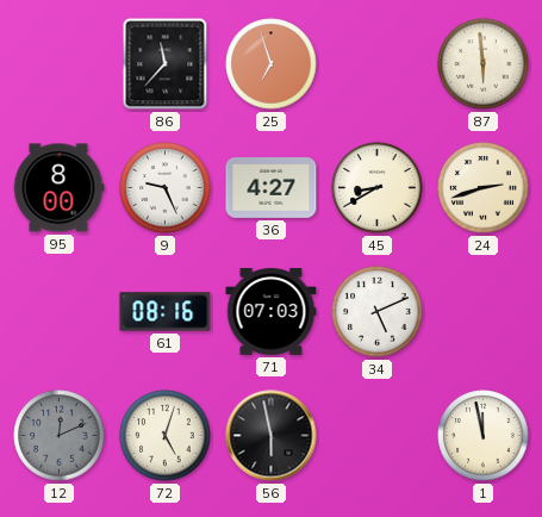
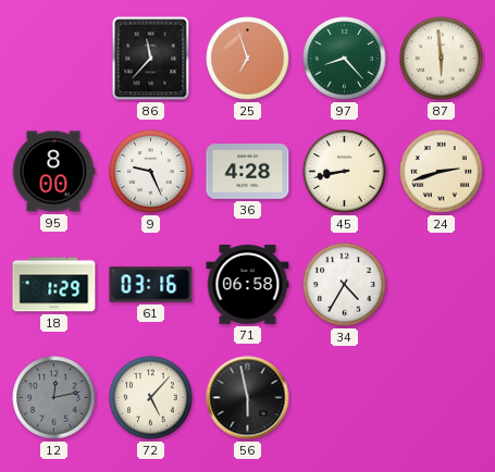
97: none -> 8:23
36: 4:27 -> 4:28
45: 8:40 -> 8:43
18: none -> 1:29
61: 08:16 -> 03:16
71: 07:03 -> 06:58
34: 5:11 -> 4:35
12: 12:11 -> 12:13
72: 5:03 -> 5:07
1: 11:58 -> none
